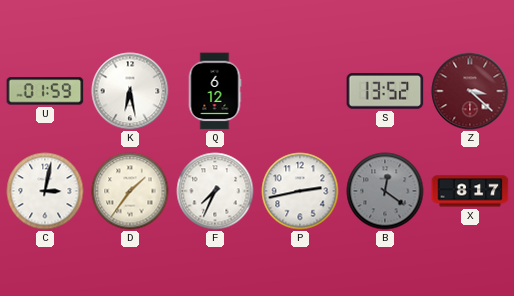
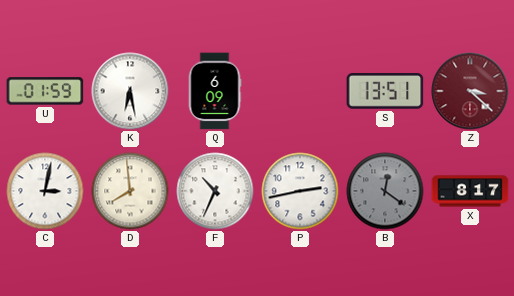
Q: 6:12 -> 6:09
S: 13:52 -> 13:51
D: 1:36 -> 7:59
F: 7:34 -> 10:34
